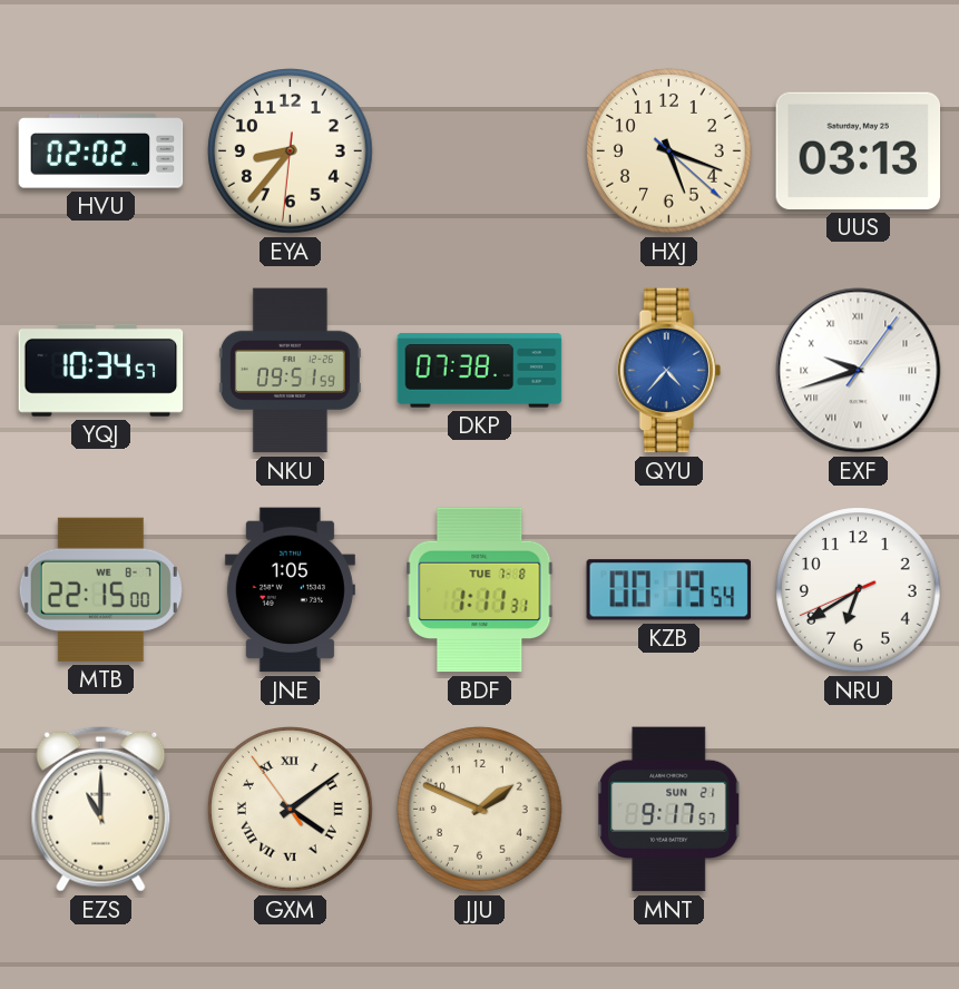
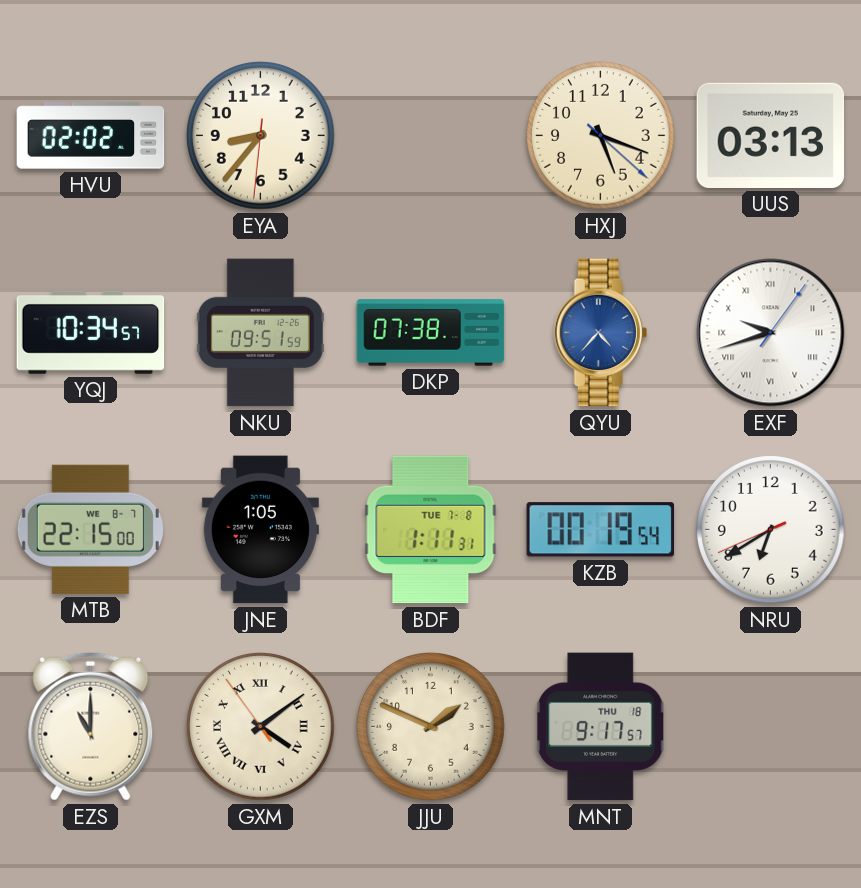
MNT date: SUN 21 -> THU 18
